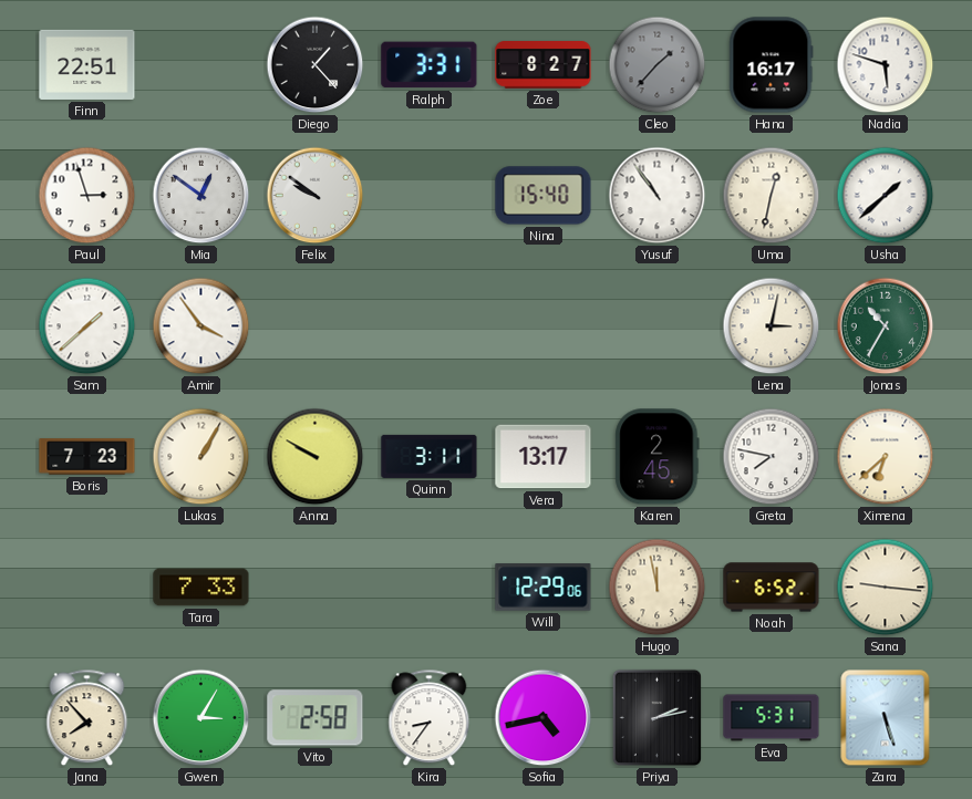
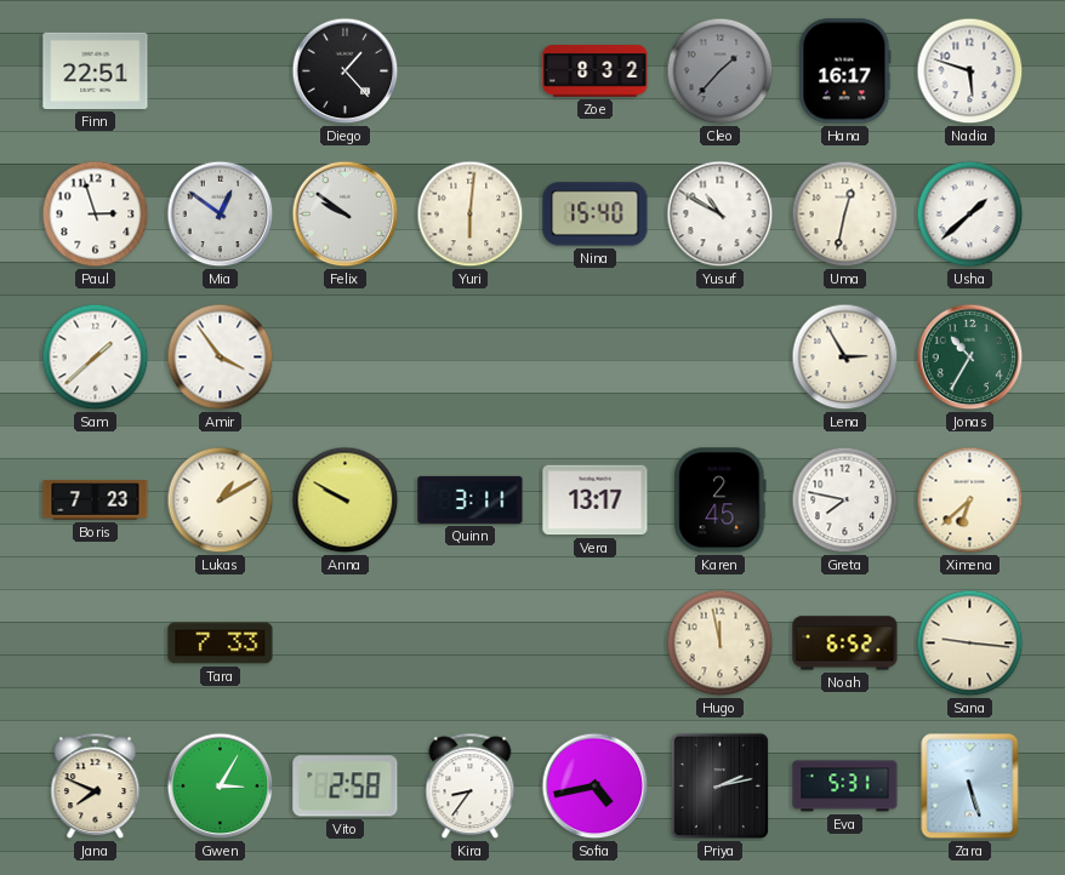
Ralph: 3:31 -> none
Zoe: 8:27 -> 8:32
Yuri: none -> 6:01
Yusuf: 10:54 -> 10:50
Lena: 3:02 -> 2:55
Lukas: 1:05 -> 1:10
Will: 12:29 -> none
Jana: 7:53 -> 7:49
